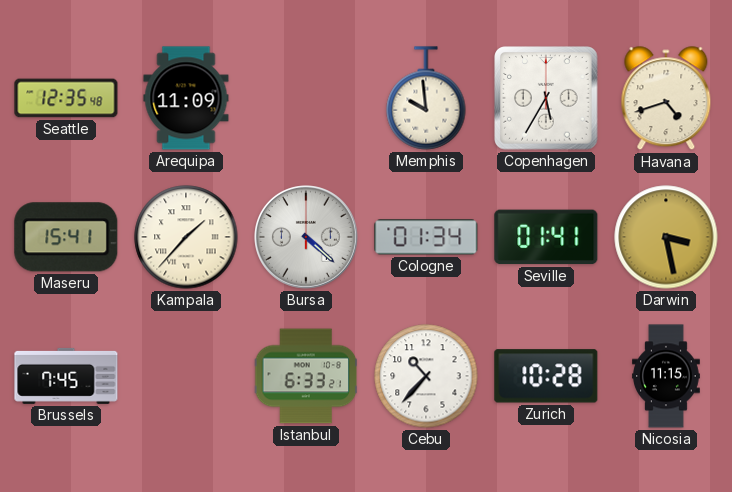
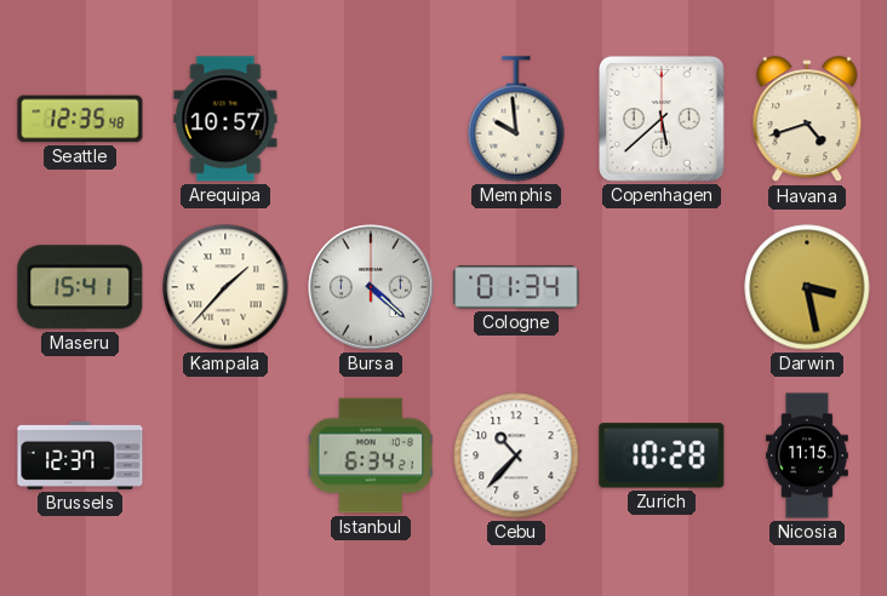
Arequipa: 11:09 -> 10:57
Copenhagen: 5:35 -> 5:38
Seville: 01:41 -> none
Brussels: 7:45 -> 12:37
Istanbul: 6:33 -> 6:34
